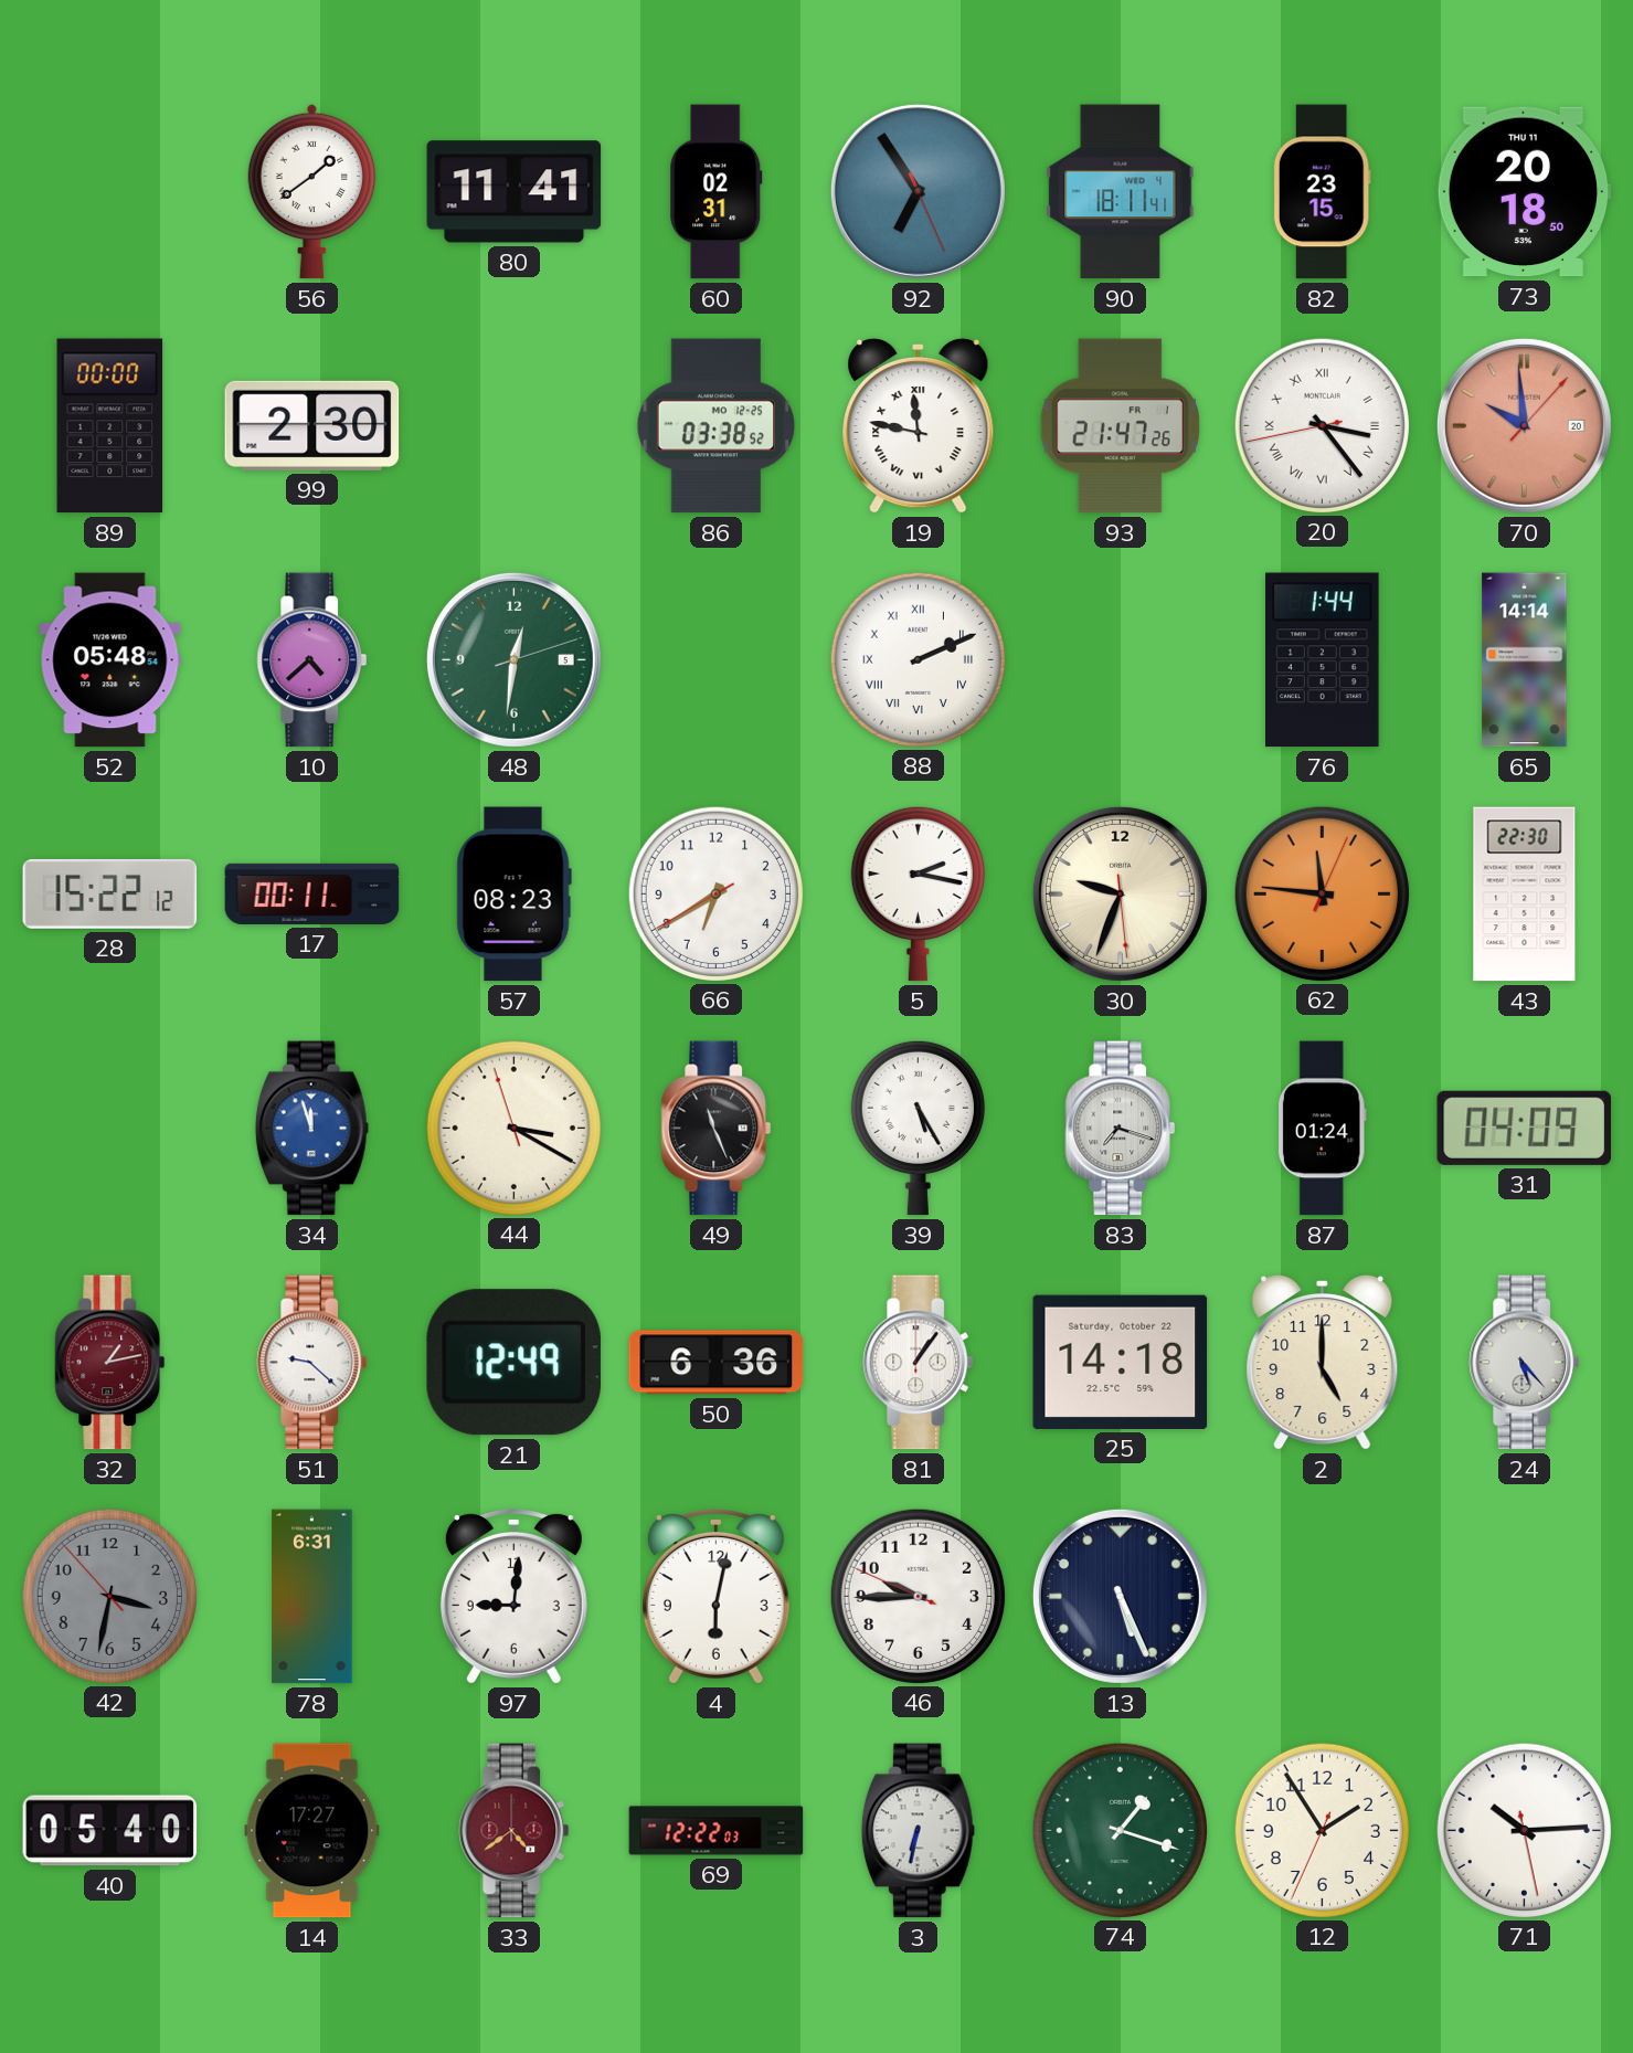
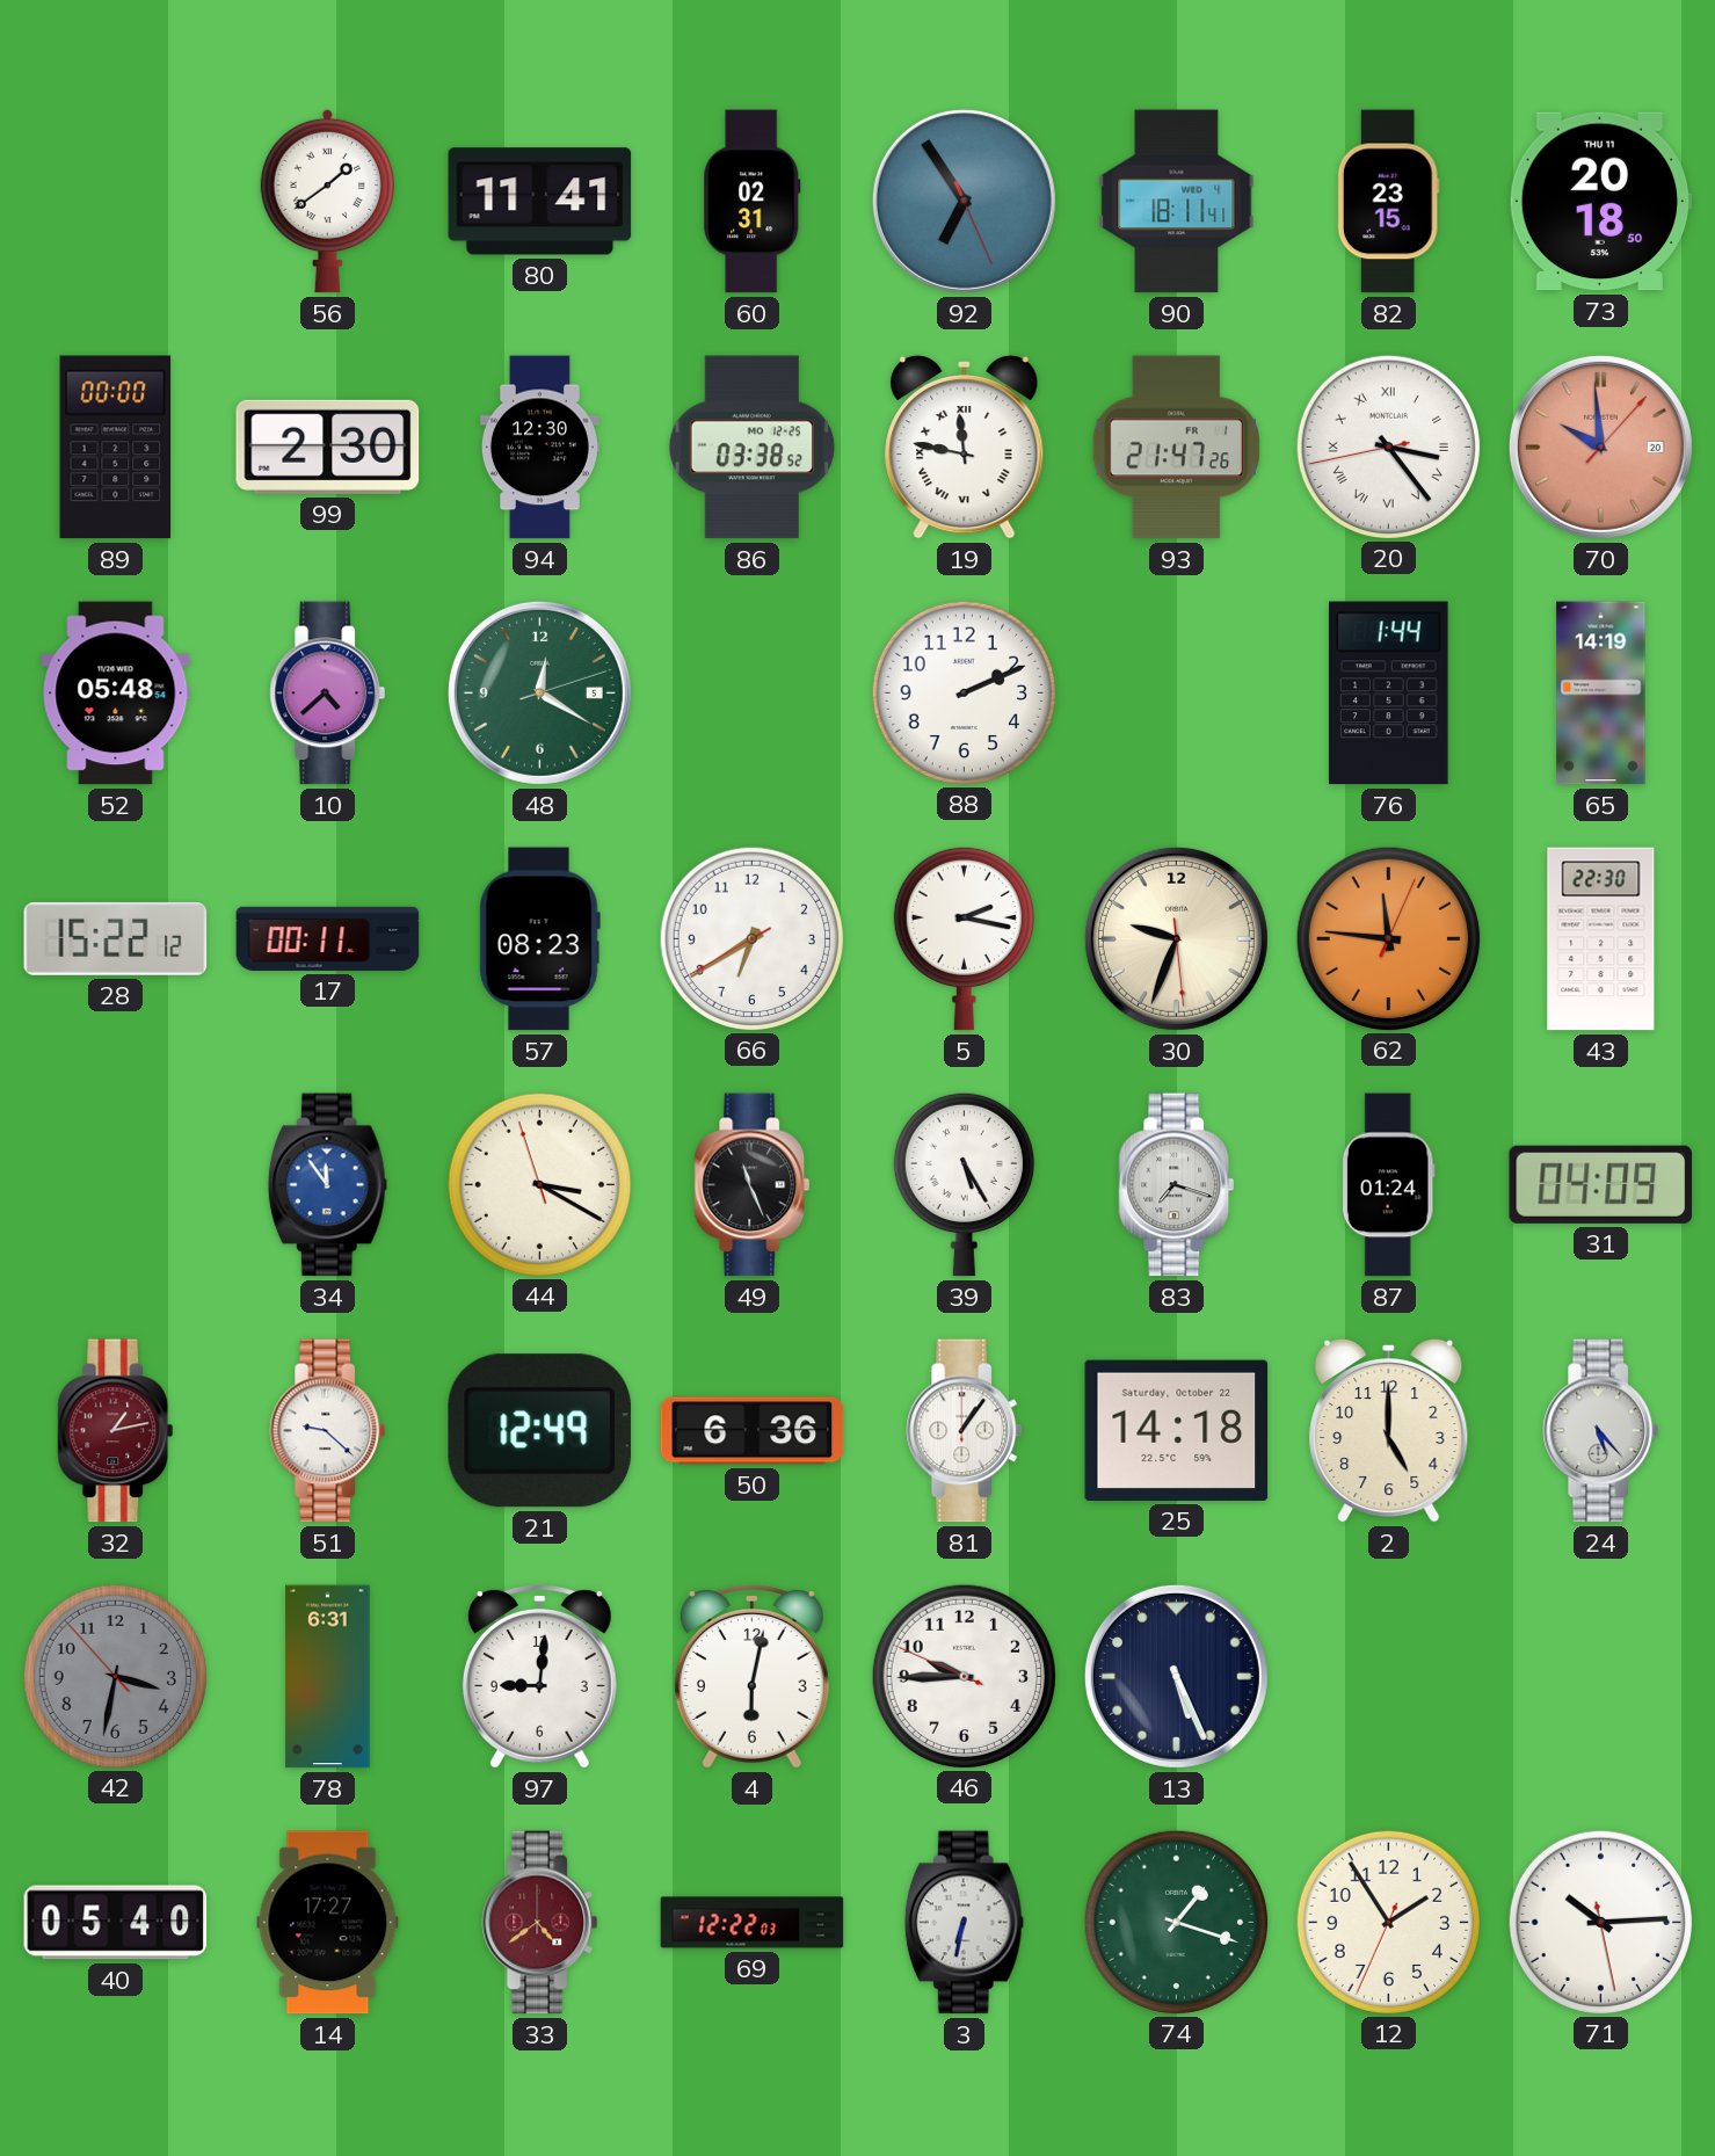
94: none -> 12:30
48: 12:31 -> 12:20
88 numerals: Roman -> Arabic
65: 14:14 -> 14:19
34: 11:57 -> 11:54
